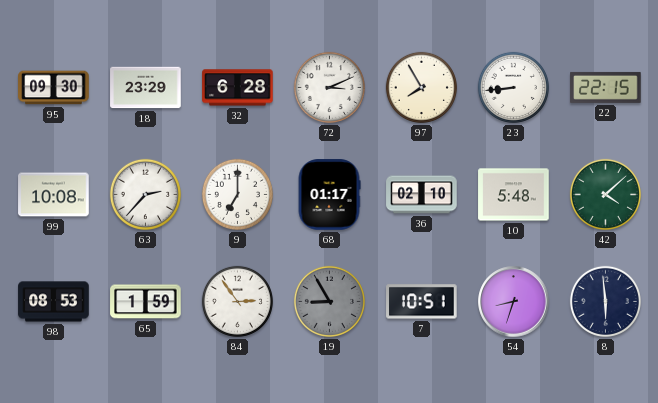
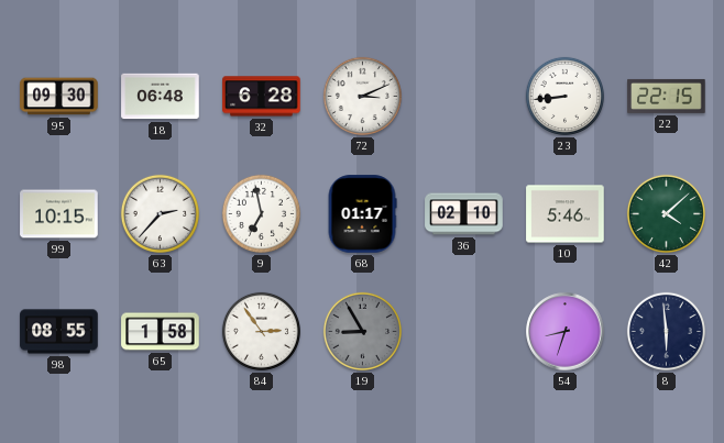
18: 23:29 -> 06:48
97: 7:55 -> none
99: 10:08 -> 10:15
9: 7:00 -> 6:58
10: 5:48 -> 5:46
98: 08:53 -> 08:55
65: 1:59 -> 1:58
7: 10:51 -> none
